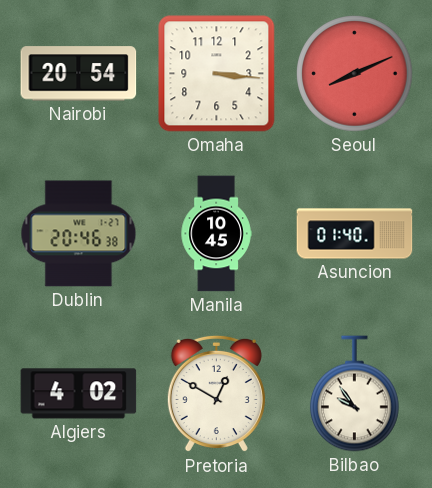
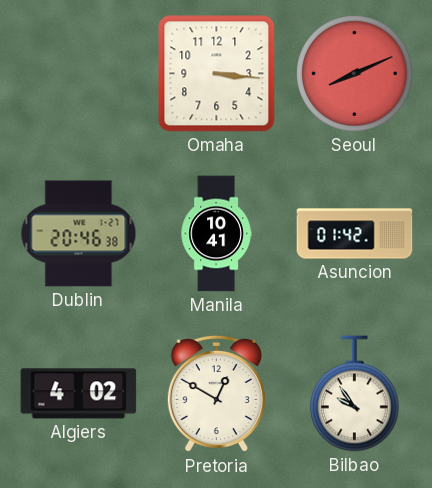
Nairobi: 20:54 -> none
Manila: 10:45 -> 10:41
Asuncion: 01:40 -> 01:42
